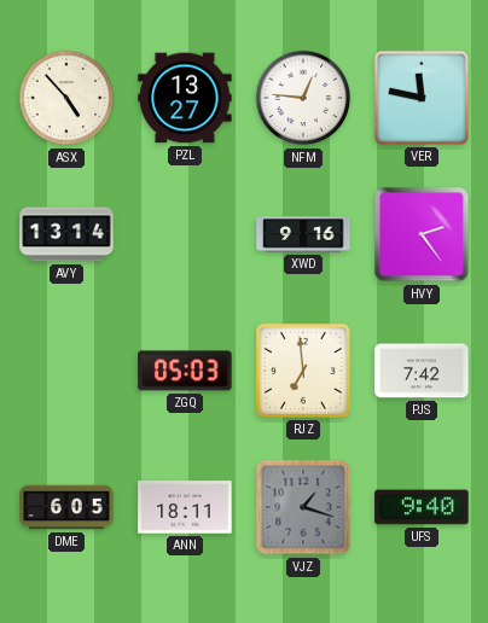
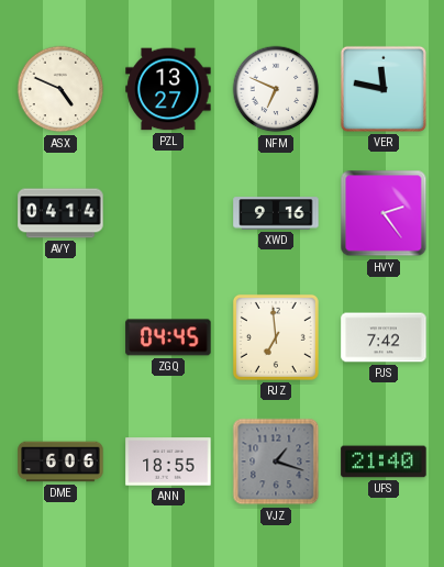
ASX: 4:53 -> 4:49
NFM: 12:46 -> 6:49
AVY: 13:14 -> 04:14
ZGQ: 05:03 -> 04:45
DME: 6:05 -> 6:06
ANN: 18:11 -> 18:55
UFS: 9:40 -> 21:40
